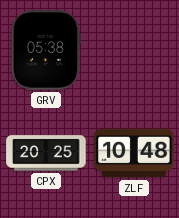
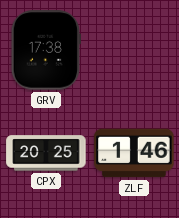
GRV: 05:38 -> 17:38
ZLF: 10:48 -> 1:46
